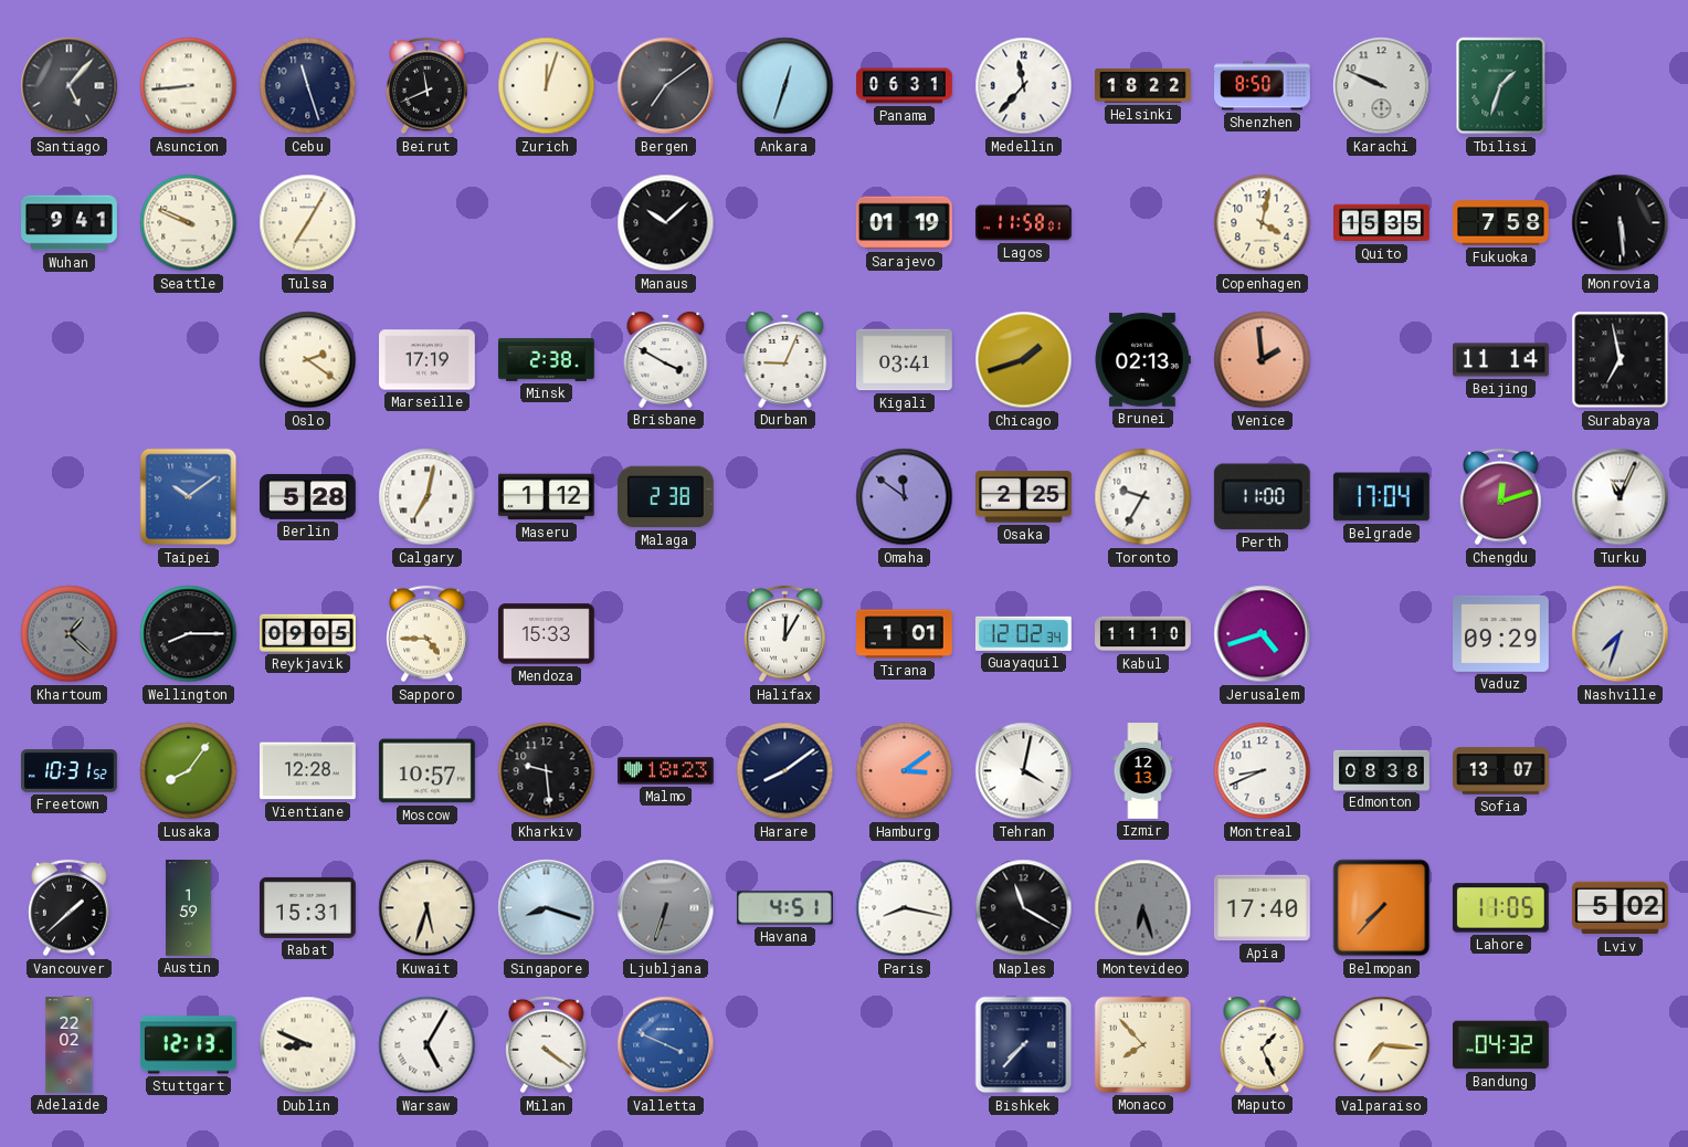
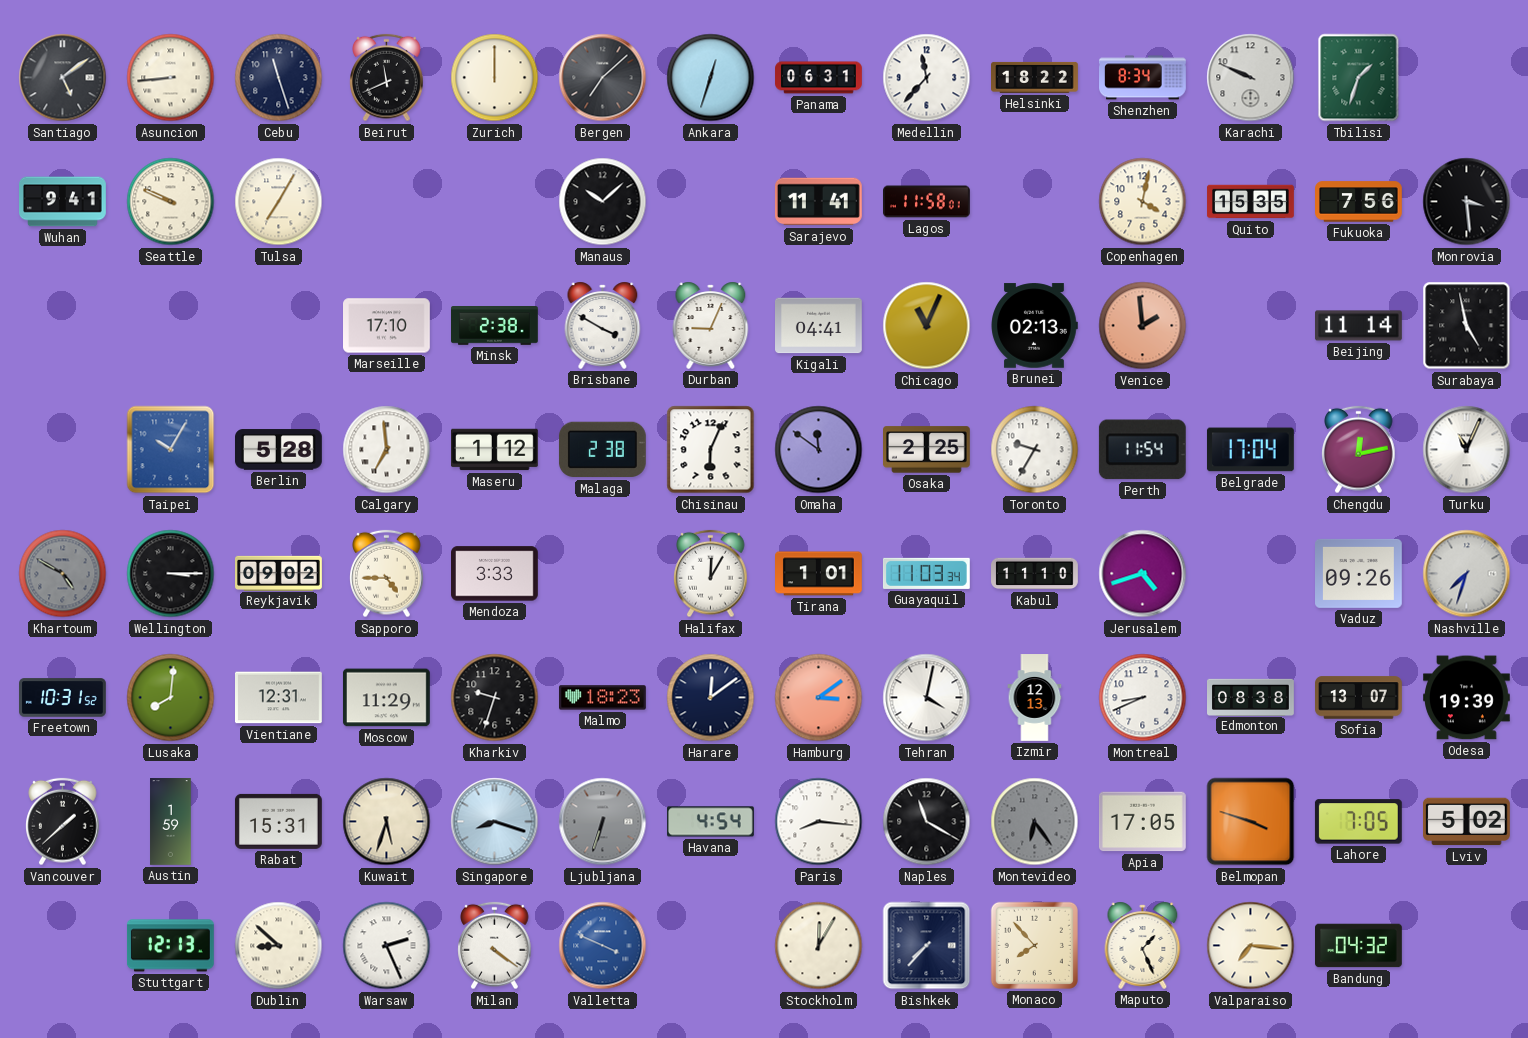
Santiago: 5:07 -> 5:09
Zurich: 12:03 -> 12:00
Bergen: 7:09 -> 7:08
Shenzhen: 8:50 -> 8:34
Sarajevo: 01:19 -> 11:41
Fukuoka: 7:58 -> 7:56
Monrovia: 5:29 -> 3:29
Oslo: 2:21 -> none
Marseille: 17:19 -> 17:10
Kigali: 03:41 -> 04:41
Chicago: 1:42 -> 11:04
Surabaya: 6:58 -> 4:58
Taipei: 10:09 -> 10:05
Calgary: 7:02 -> 6:59
Chisinau: none -> 6:04
Perth: 11:00 -> 11:54
Chengdu: 12:12 -> 12:13
Khartoum: 1:22 -> 4:50
Wellington: 8:15 -> 3:15
Reykjavik: 09:05 -> 09:02
Mendoza: 15:33 -> 3:33
Guayaquil: 12:02 -> 11:03
Vaduz: 09:29 -> 09:26
Lusaka: 8:06 -> 8:01
Vientiane: 12:28 -> 12:31
Moscow: 10:57 -> 11:29
Kharkiv: 9:29 -> 9:33
Harare: 8:09 -> 12:09
Odesa: none -> 19:39
Havana: 4:51 -> 4:54
Paris: 8:17 -> 8:16
Montevideo: 6:27 -> 6:24
Apia: 17:40 -> 17:05
Belmopan: 7:37 -> 3:48
Lahore: 11:05 -> 7:05
Adelaide: 22:02 -> none
Dublin: 8:49 -> 8:52
Warsaw: 5:05 -> 2:26
Stockholm: none -> 12:05
